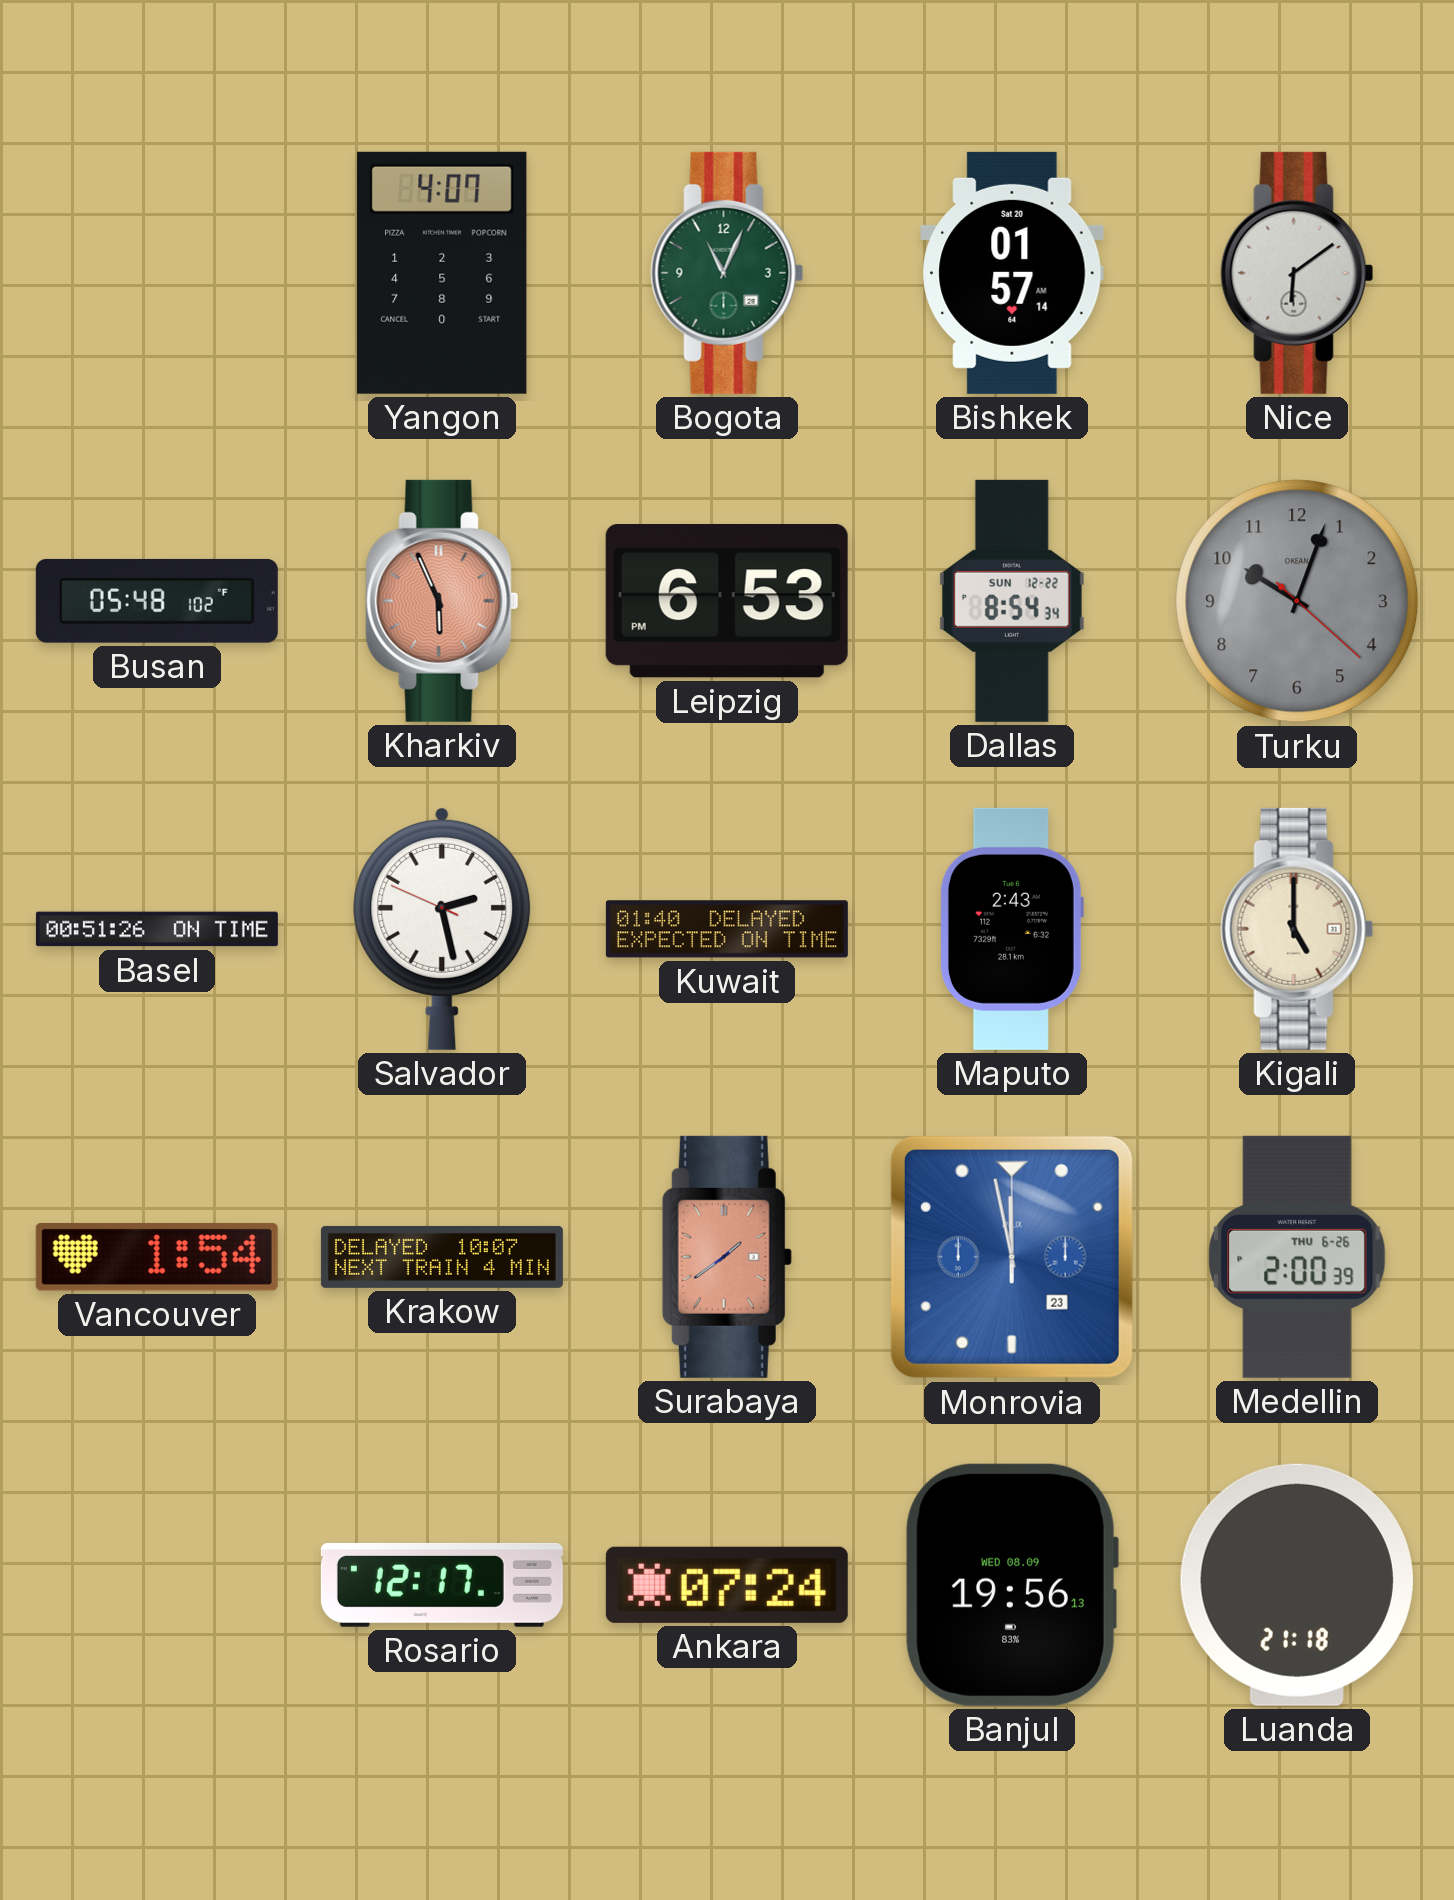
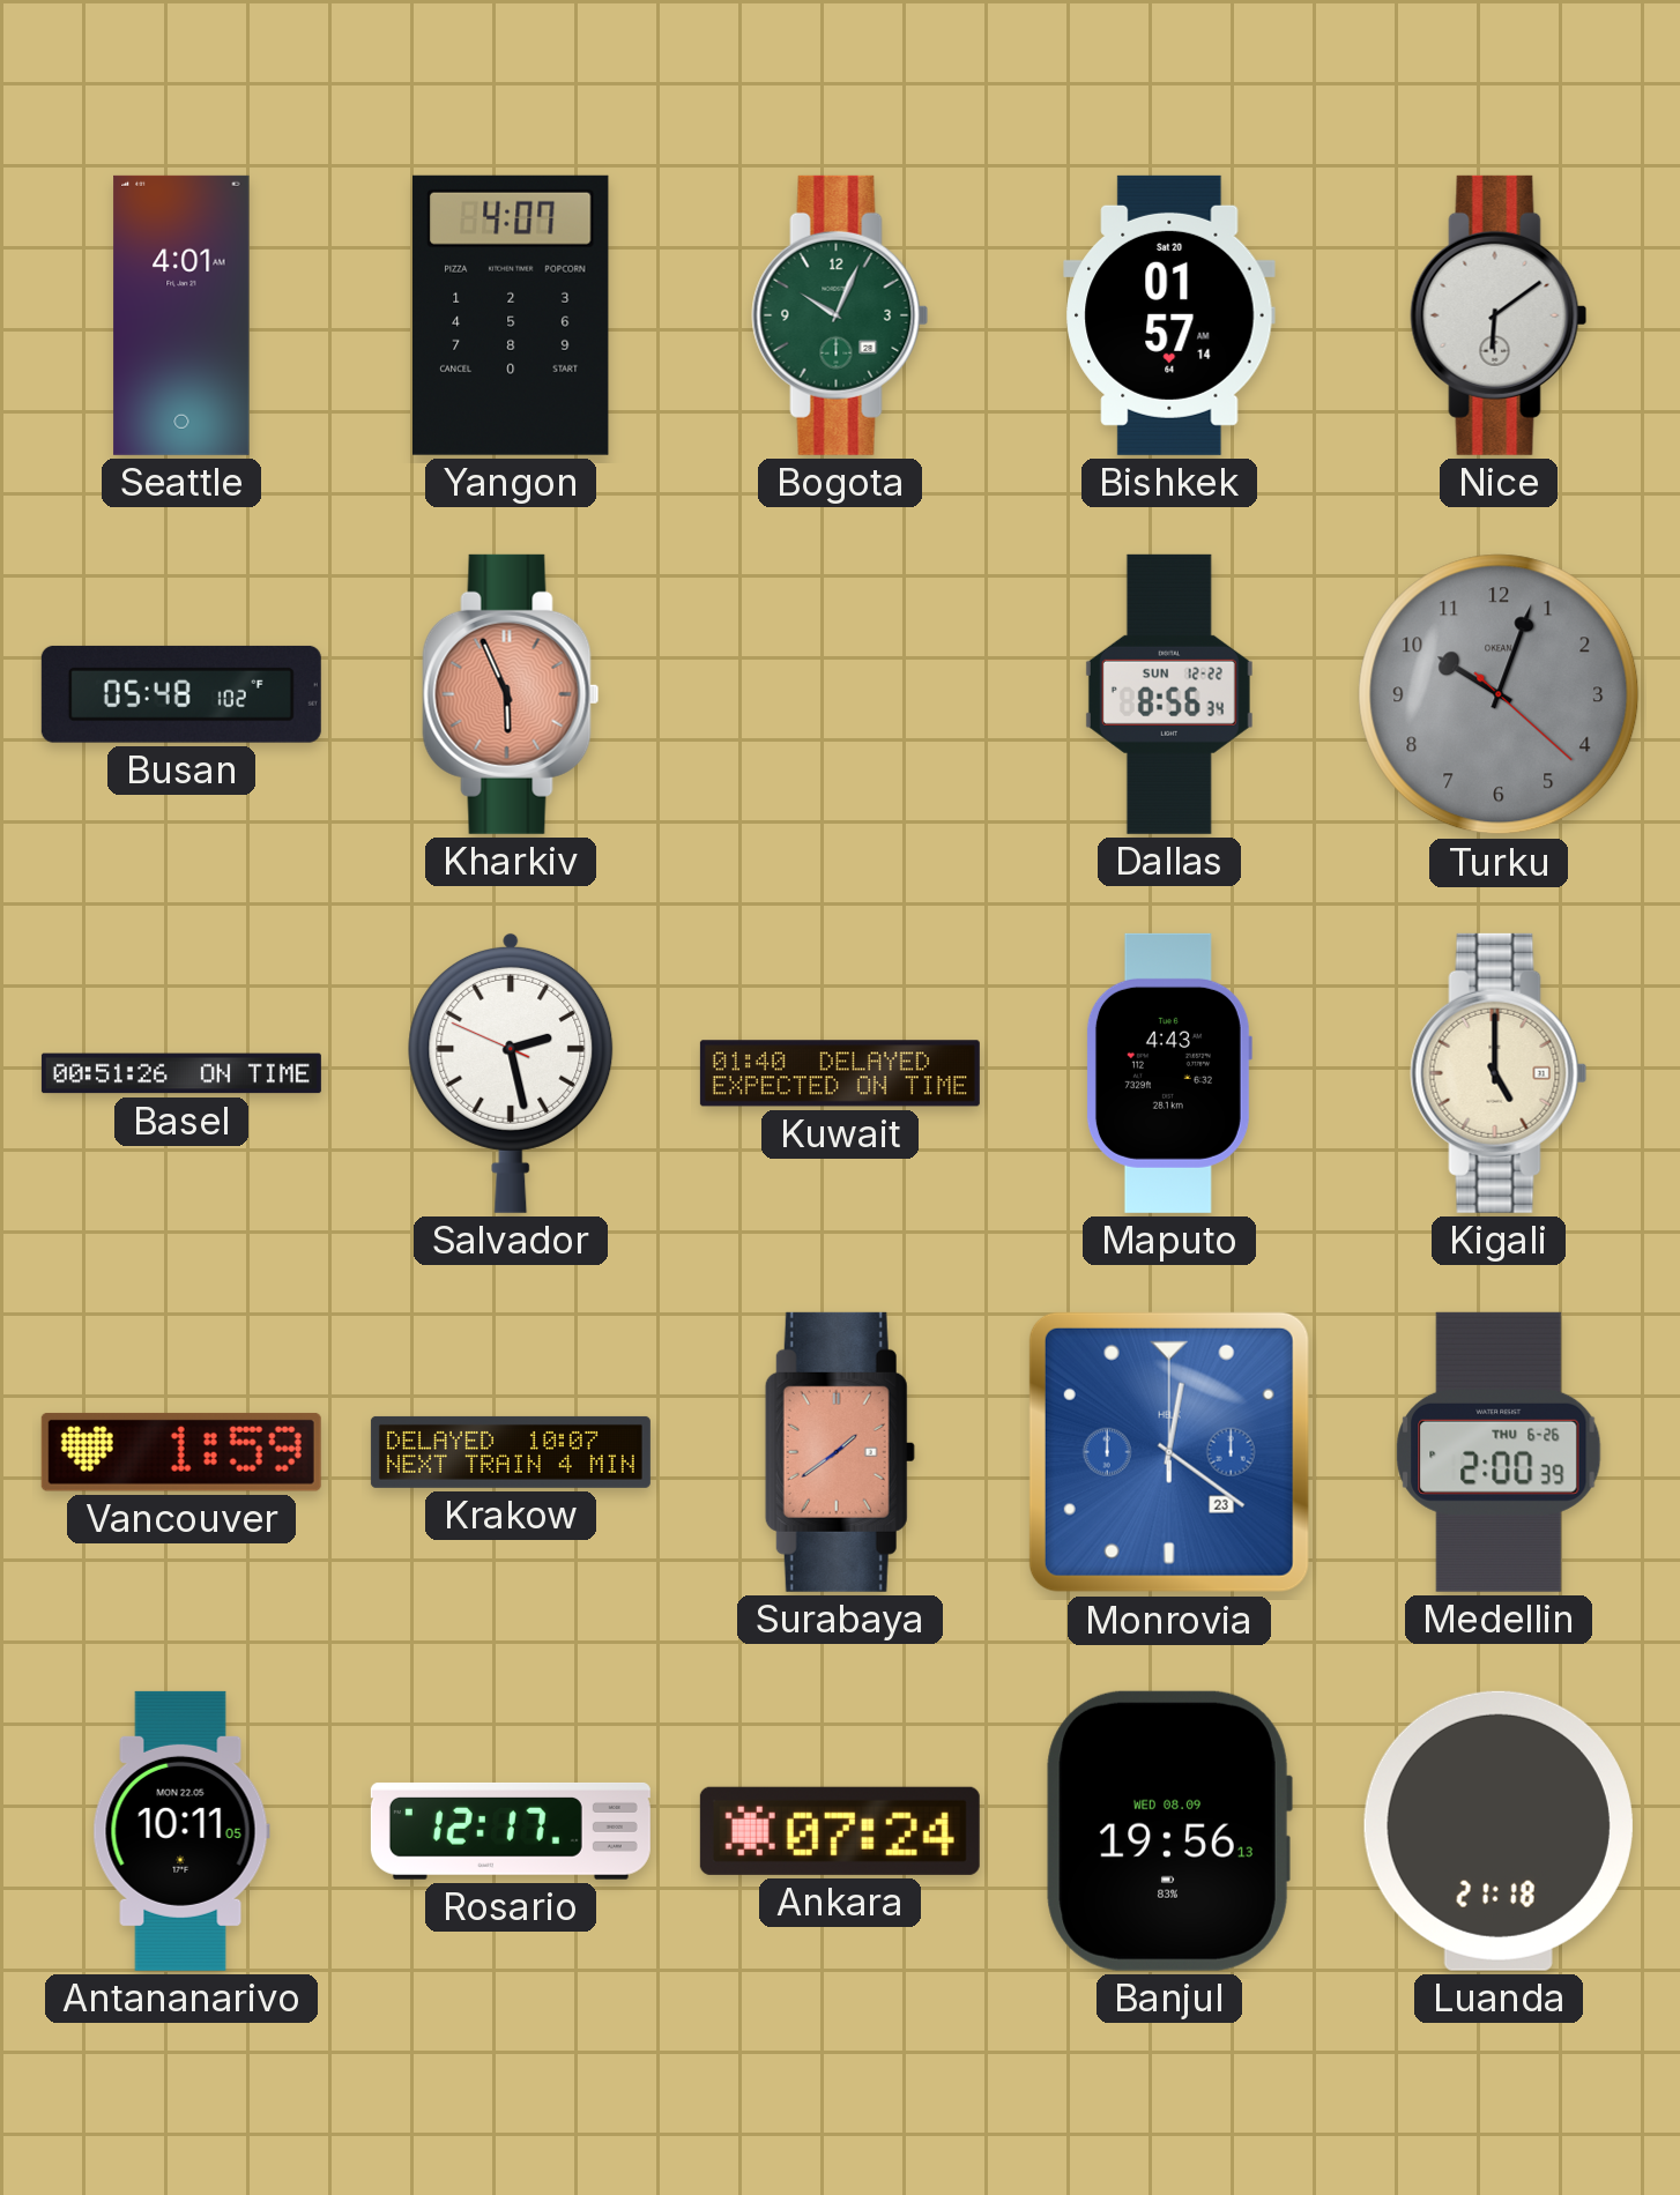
Seattle: none -> 4:01
Bogota: 11:04 -> 10:04
Leipzig: 6:53 -> none
Dallas: 8:54 -> 8:56
Maputo: 2:43 -> 4:43
Vancouver: 1:54 -> 1:59
Monrovia: 11:58 -> 12:21
Antananarivo: none -> 10:11
